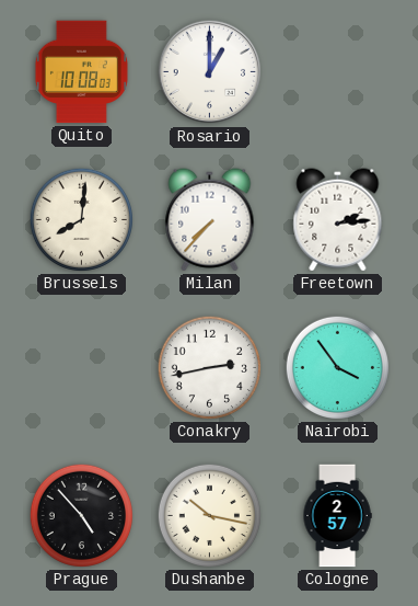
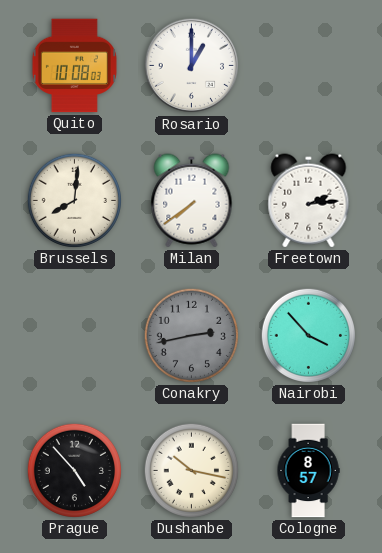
Milan: 7:37 -> 7:39
Conakry dial: white -> grey
Nairobi: 3:54 -> 3:53
Cologne: 2:57 -> 8:57
